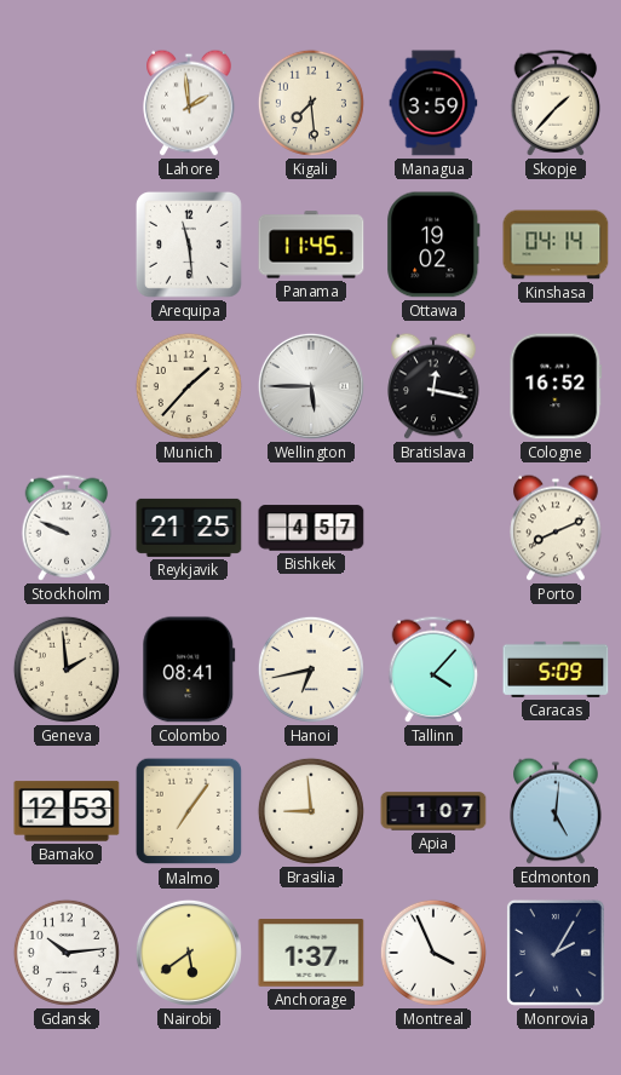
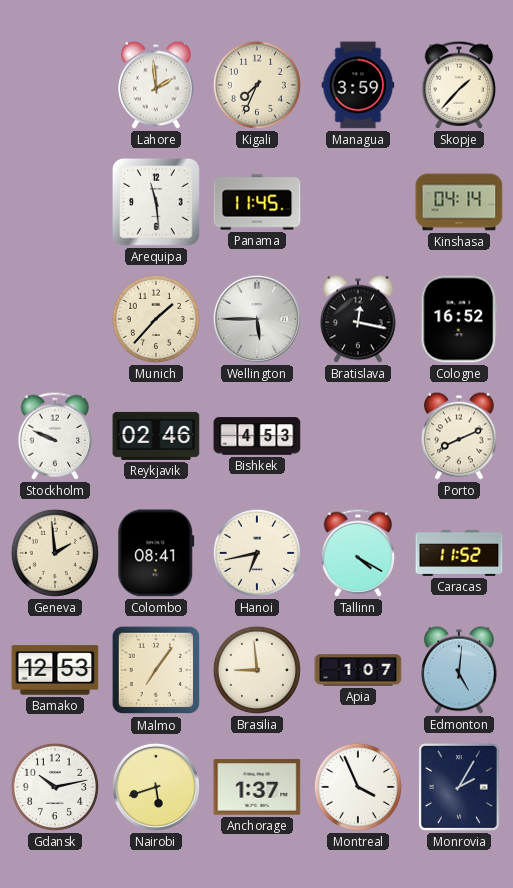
Kigali: 7:29 -> 7:34
Ottawa: 19:02 -> none
Reykjavik: 21:25 -> 02:46
Bishkek: 4:57 -> 4:53
Tallinn: 4:07 -> 4:20
Caracas: 5:09 -> 11:52
Gdansk: 10:14 -> 10:13
Nairobi: 5:39 -> 5:42
